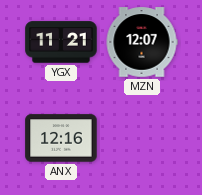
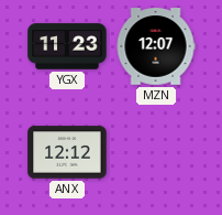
YGX: 11:21 -> 11:23
ANX: 12:16 -> 12:12
